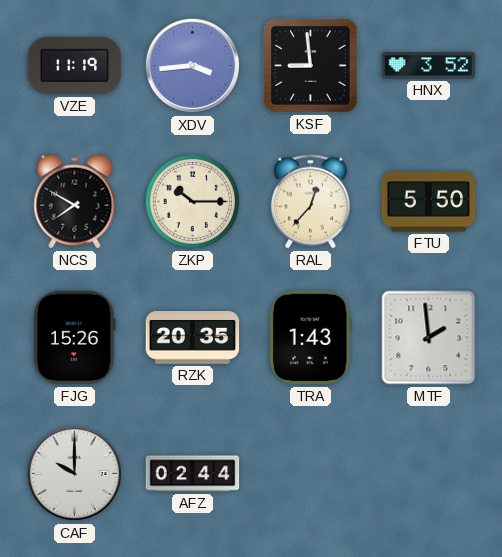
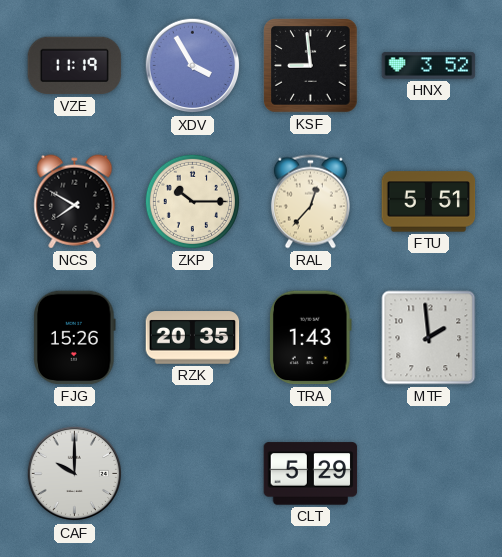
XDV: 3:44 -> 3:55
FTU: 5:50 -> 5:51
AFZ: 02:44 -> none
CLT: none -> 5:29
